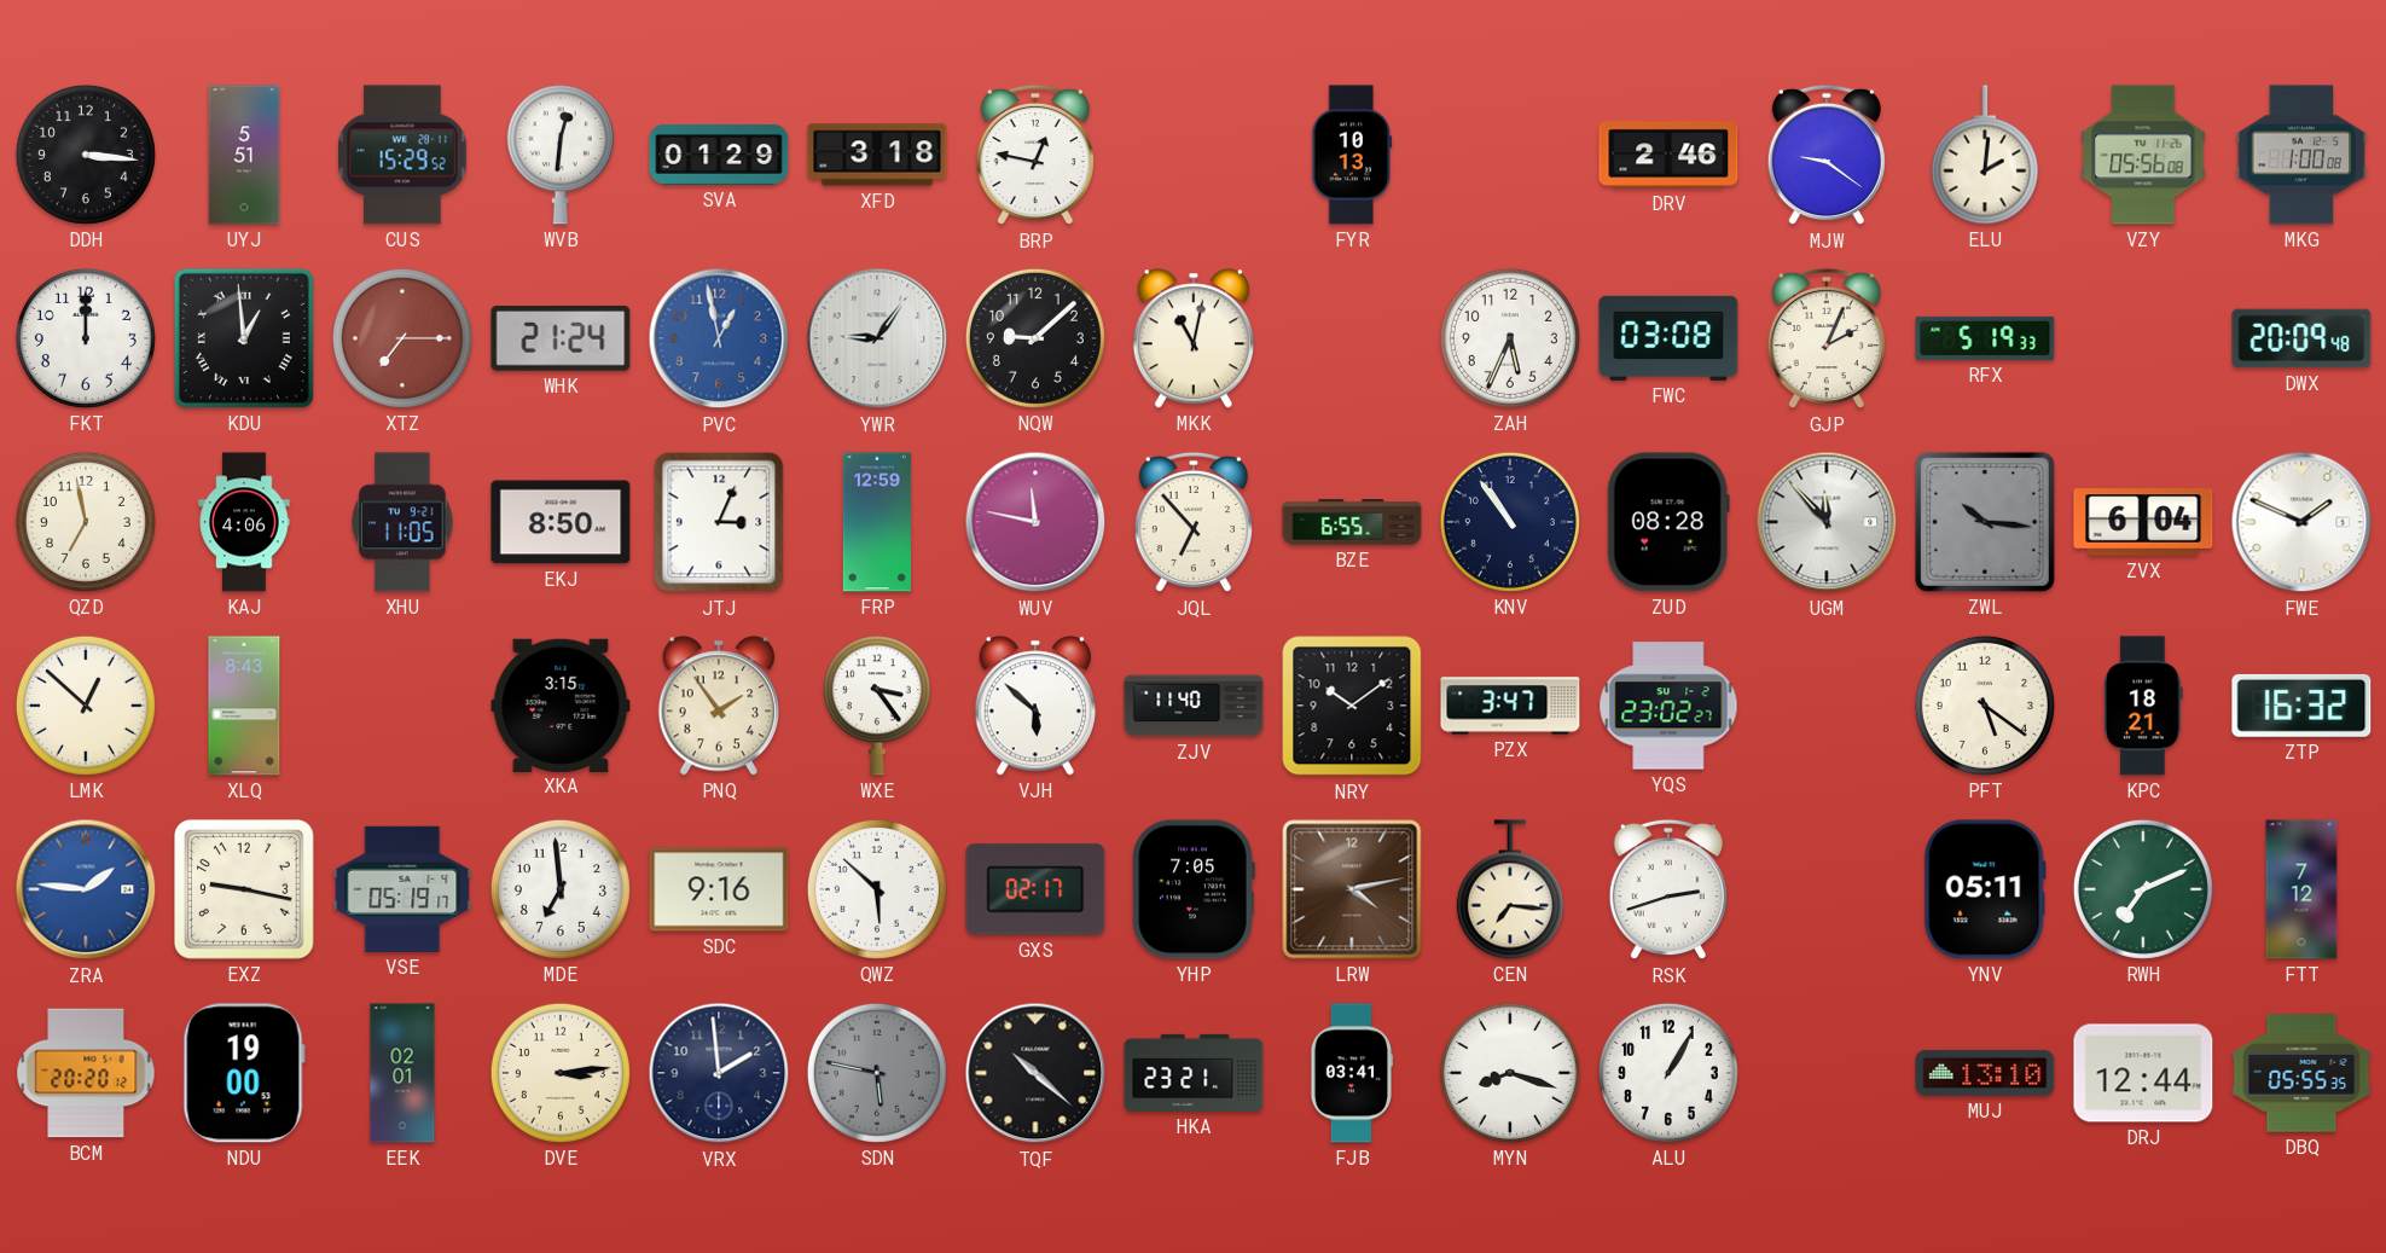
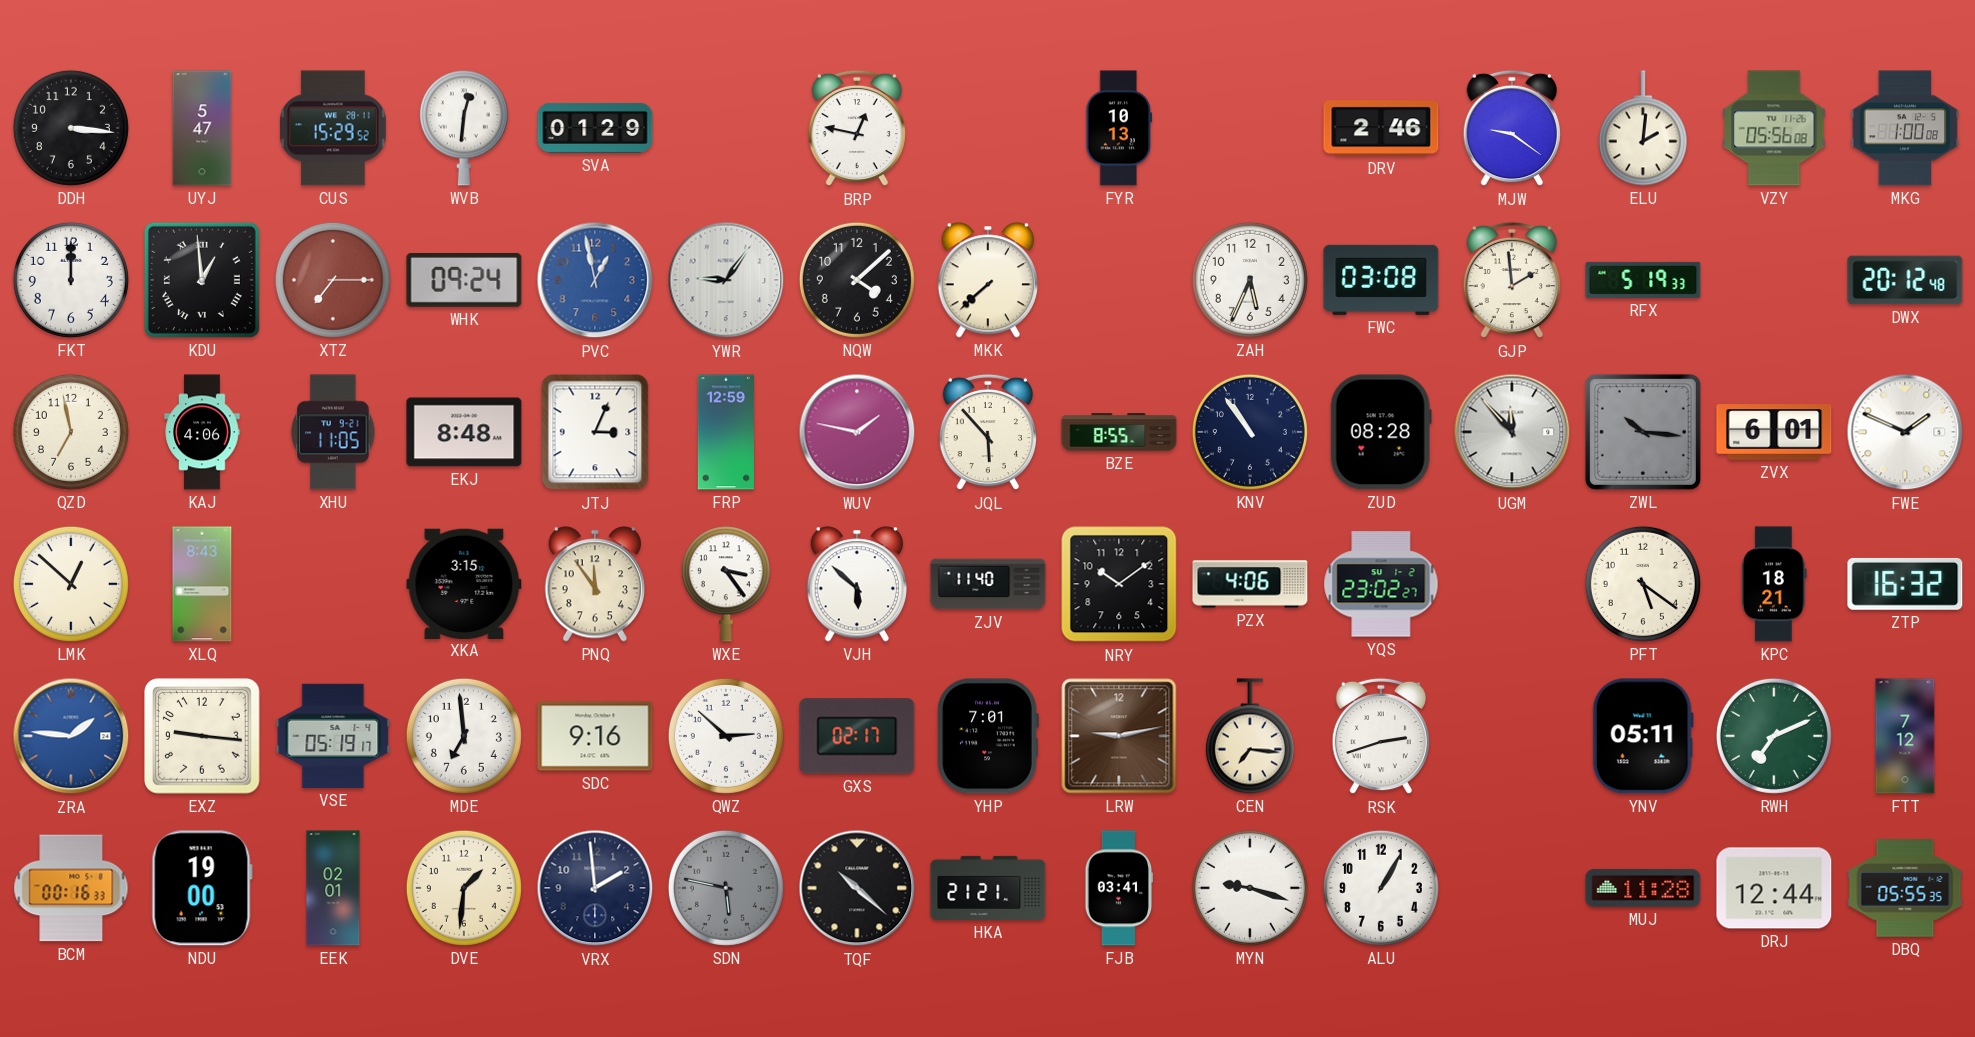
UYJ: 5:51 -> 5:47
XFD: 3:18 -> none
WHK: 21:24 -> 09:24
NQW: 9:08 -> 4:08
MKK: 11:02 -> 7:38
GJP: 2:04 -> 1:59
DWX: 20:09 -> 20:12
EKJ: 8:50 -> 8:48
WUV: 11:47 -> 1:47
JQL: 6:53 -> 5:53
BZE: 6:55 -> 8:55
ZVX: 6:04 -> 6:01
PNQ: 1:54 -> 11:54
PZX: 3:47 -> 4:06
EXZ: 9:17 -> 9:16
QWZ: 5:52 -> 2:52
YHP: 7:05 -> 7:01
LRW: 4:13 -> 9:13
BCM: 20:20 -> 00:16
DVE: 3:14 -> 1:31
HKA: 23:21 -> 21:21
MYN: 8:18 -> 9:18
MUJ: 13:10 -> 11:28
